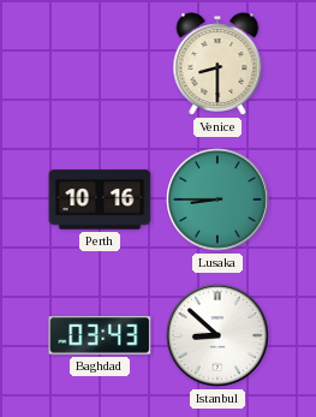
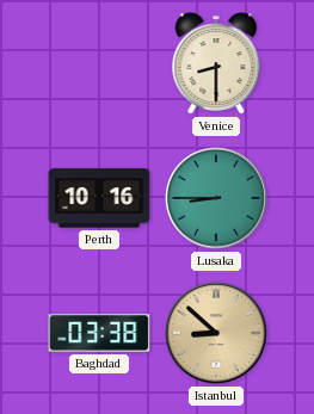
Baghdad: 03:43 -> 03:38
Istanbul dial: white -> champagne
